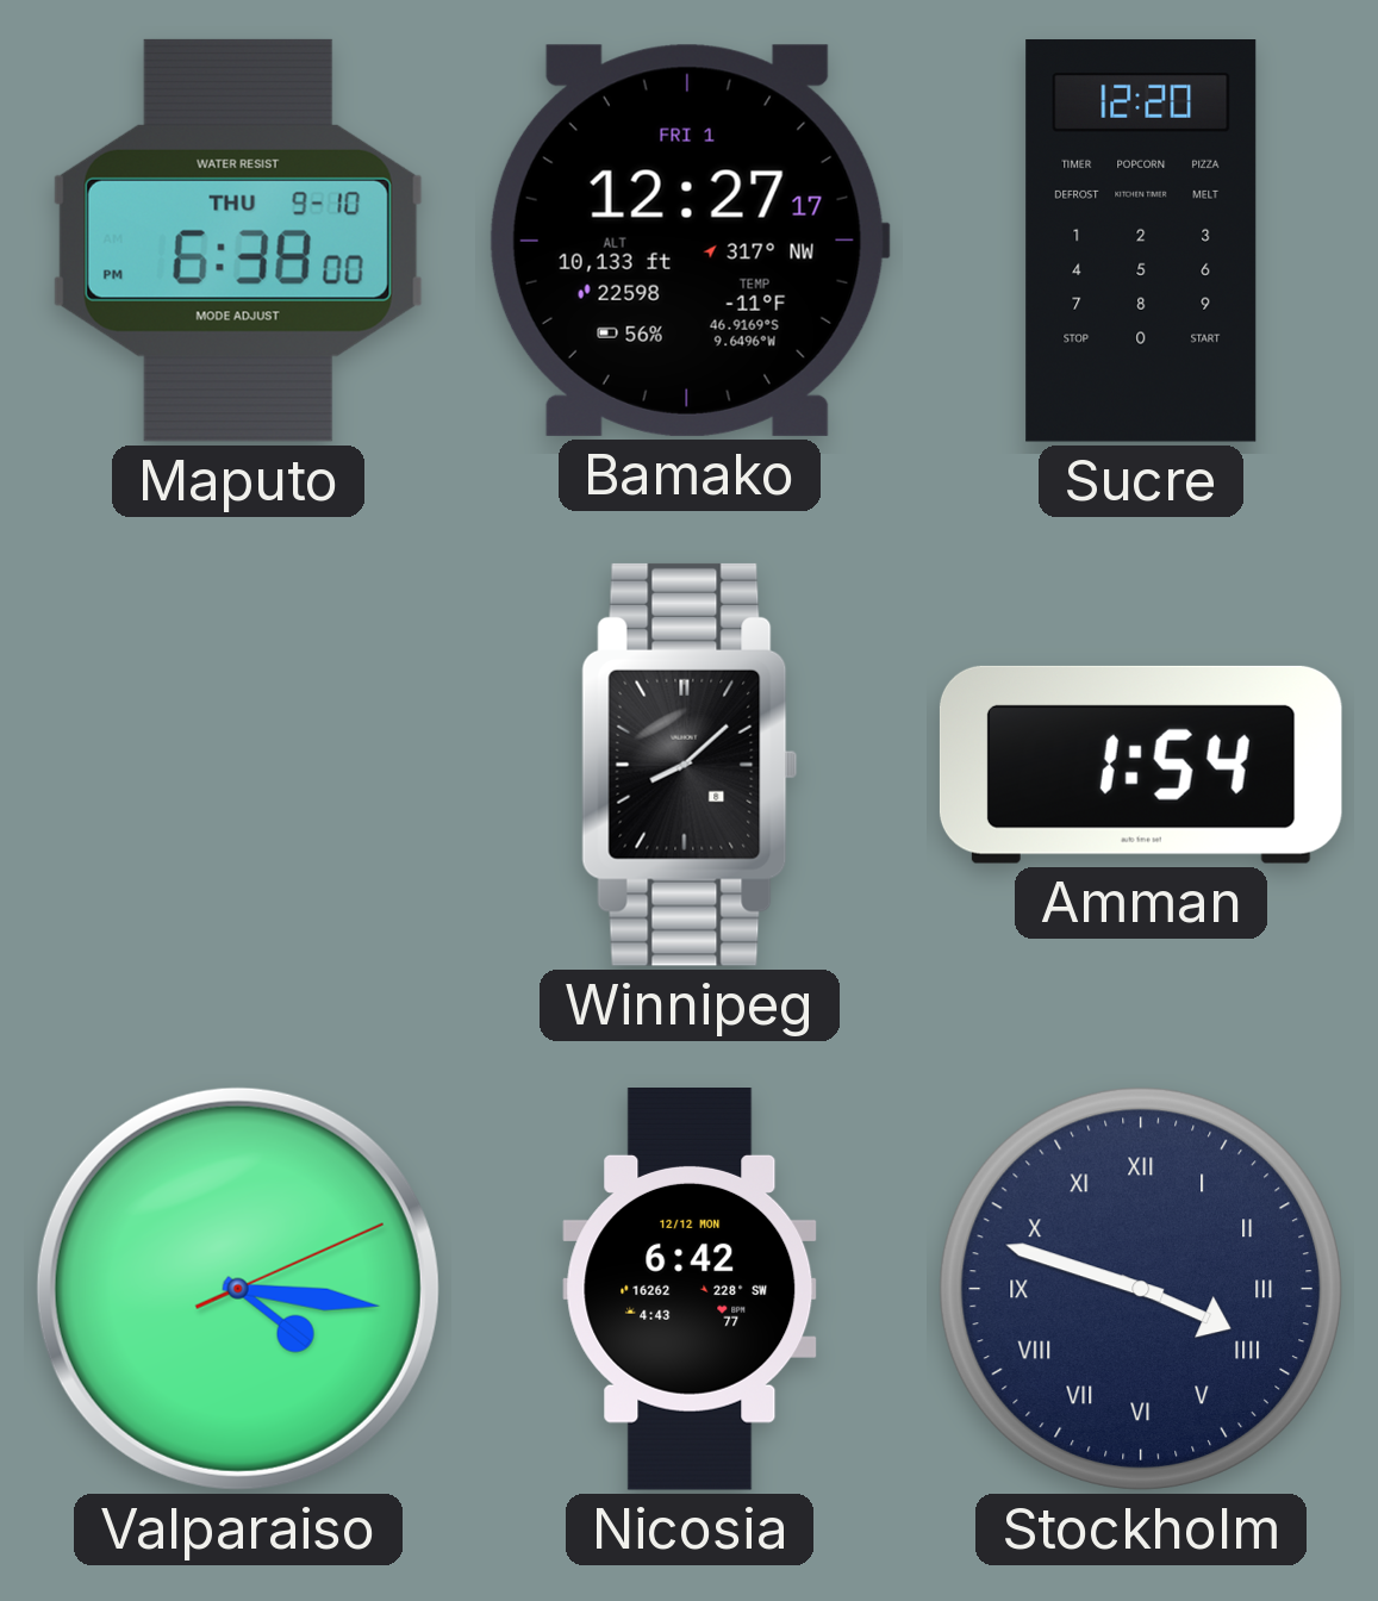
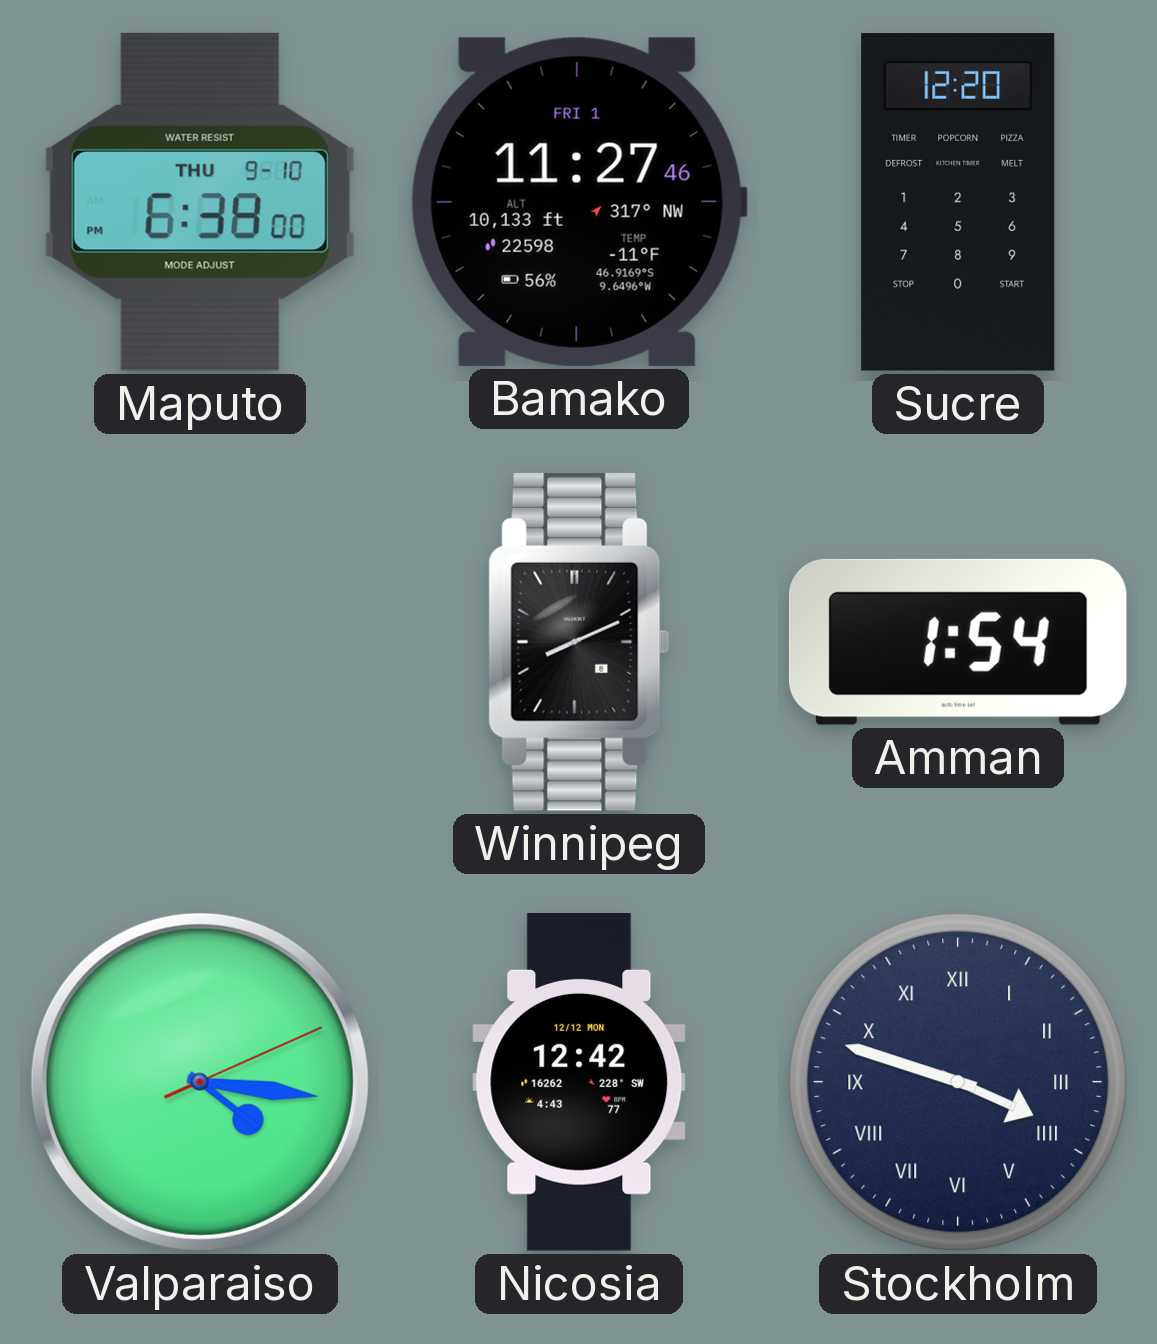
Bamako: 12:27 -> 11:27
Winnipeg: 8:08 -> 8:11
Nicosia: 6:42 -> 12:42
